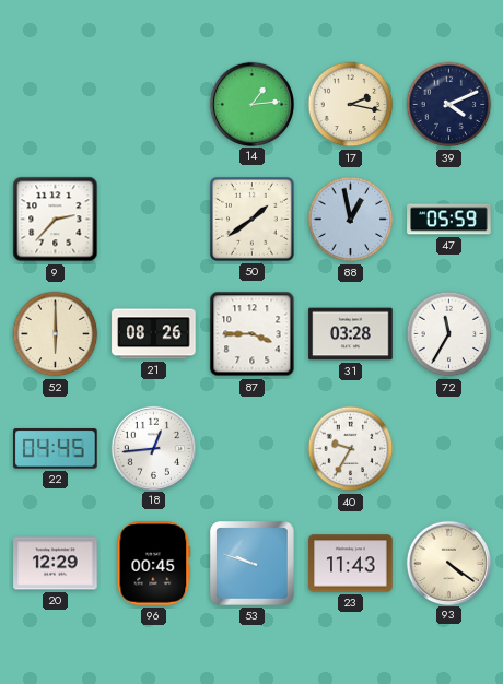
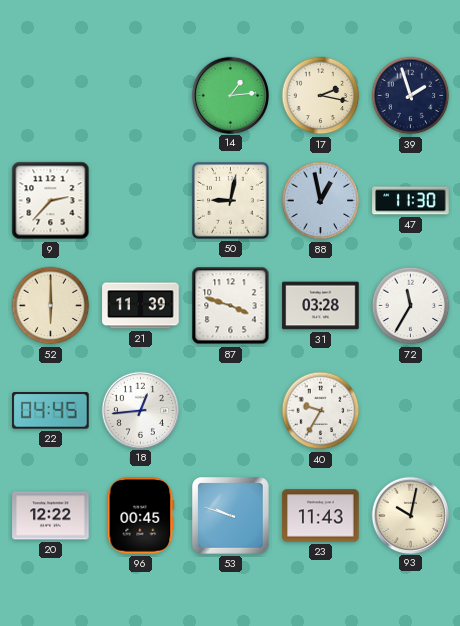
39: 4:11 -> 1:57
50: 1:39 -> 9:02
47: 05:59 -> 11:30
21: 08:26 -> 11:39
87: 3:45 -> 3:48
20: 12:29 -> 12:22
93: 4:21 -> 10:02
